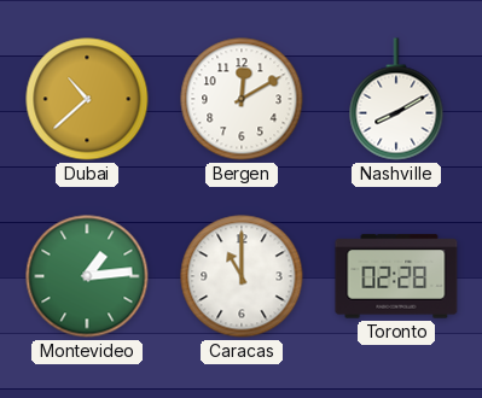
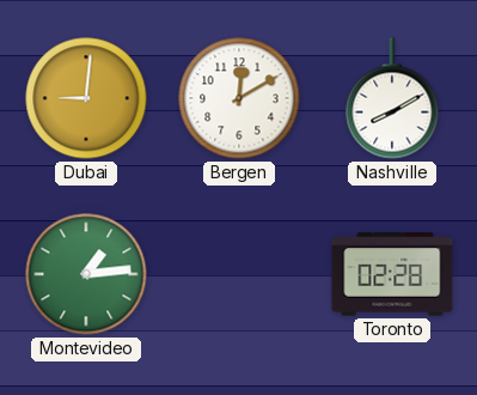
Dubai: 10:38 -> 9:01
Caracas: 11:00 -> none
